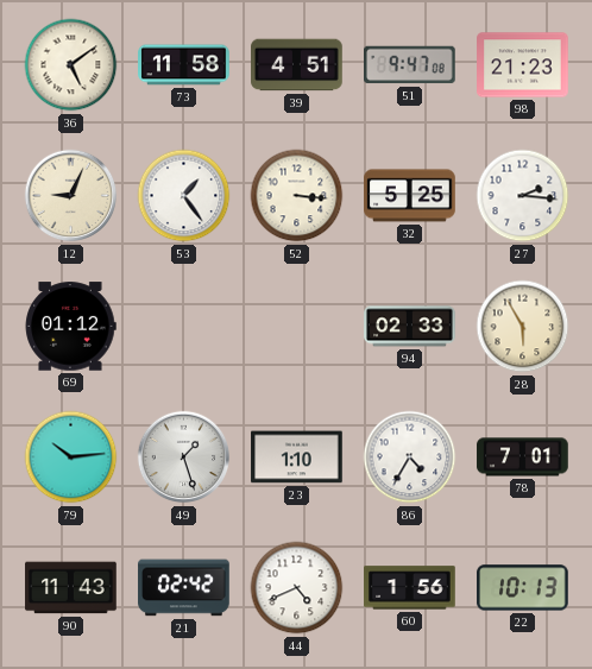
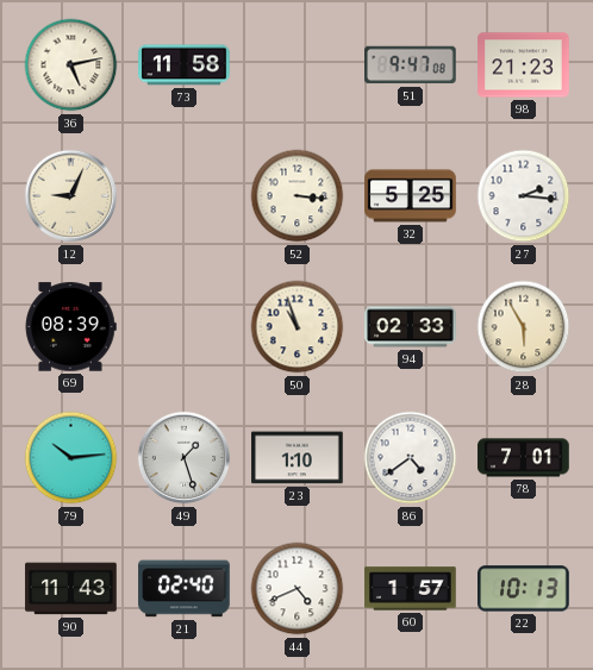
36: 5:09 -> 5:13
39: 4:51 -> none
53: 1:24 -> none
69: 01:12 -> 08:39
50: none -> 10:57
86: 4:35 -> 4:39
21: 02:42 -> 02:40
60: 1:56 -> 1:57
